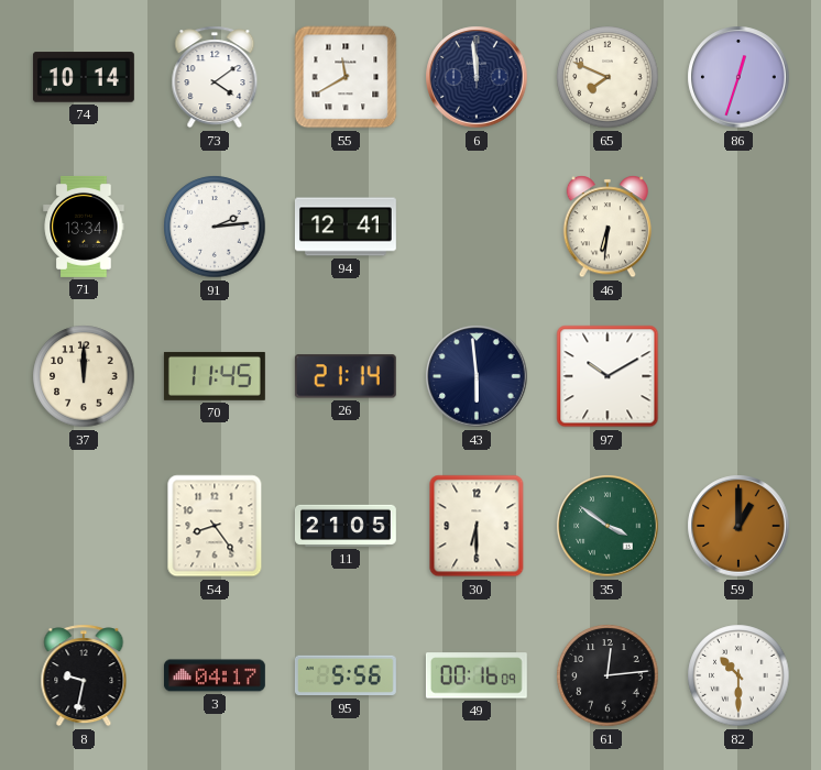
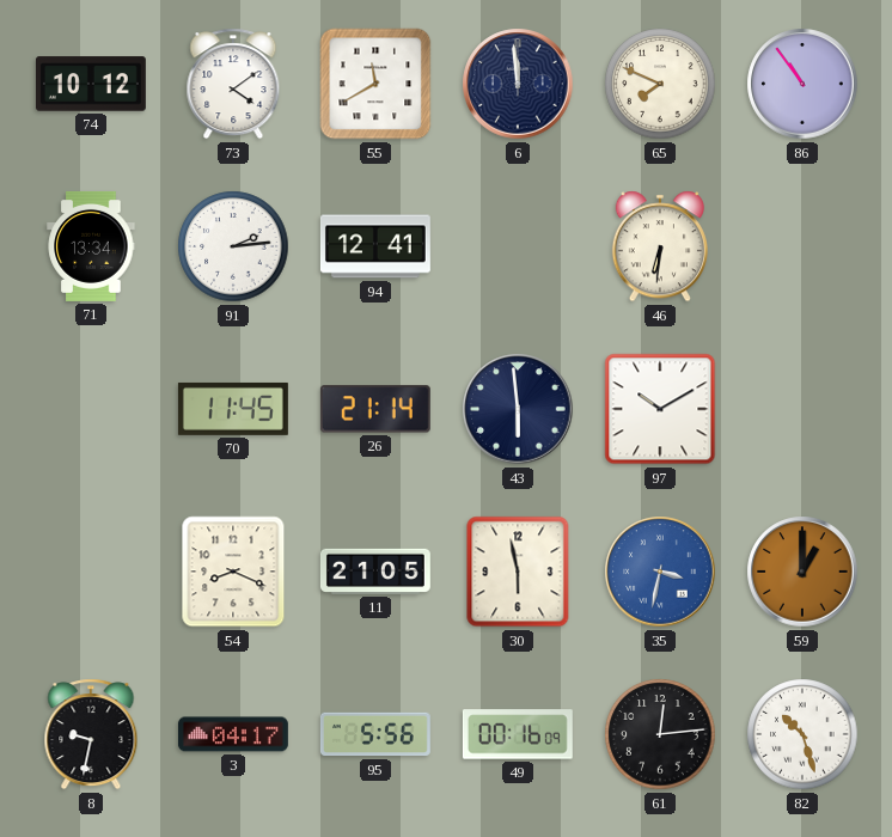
74: 10:14 -> 10:12
86: 12:33 -> 10:54
37: 12:00 -> none
54: 8:24 -> 8:19
30: 6:30 -> 5:58
35: 3:51 -> 3:32
35 dial: green -> blue
82: 10:30 -> 10:27
